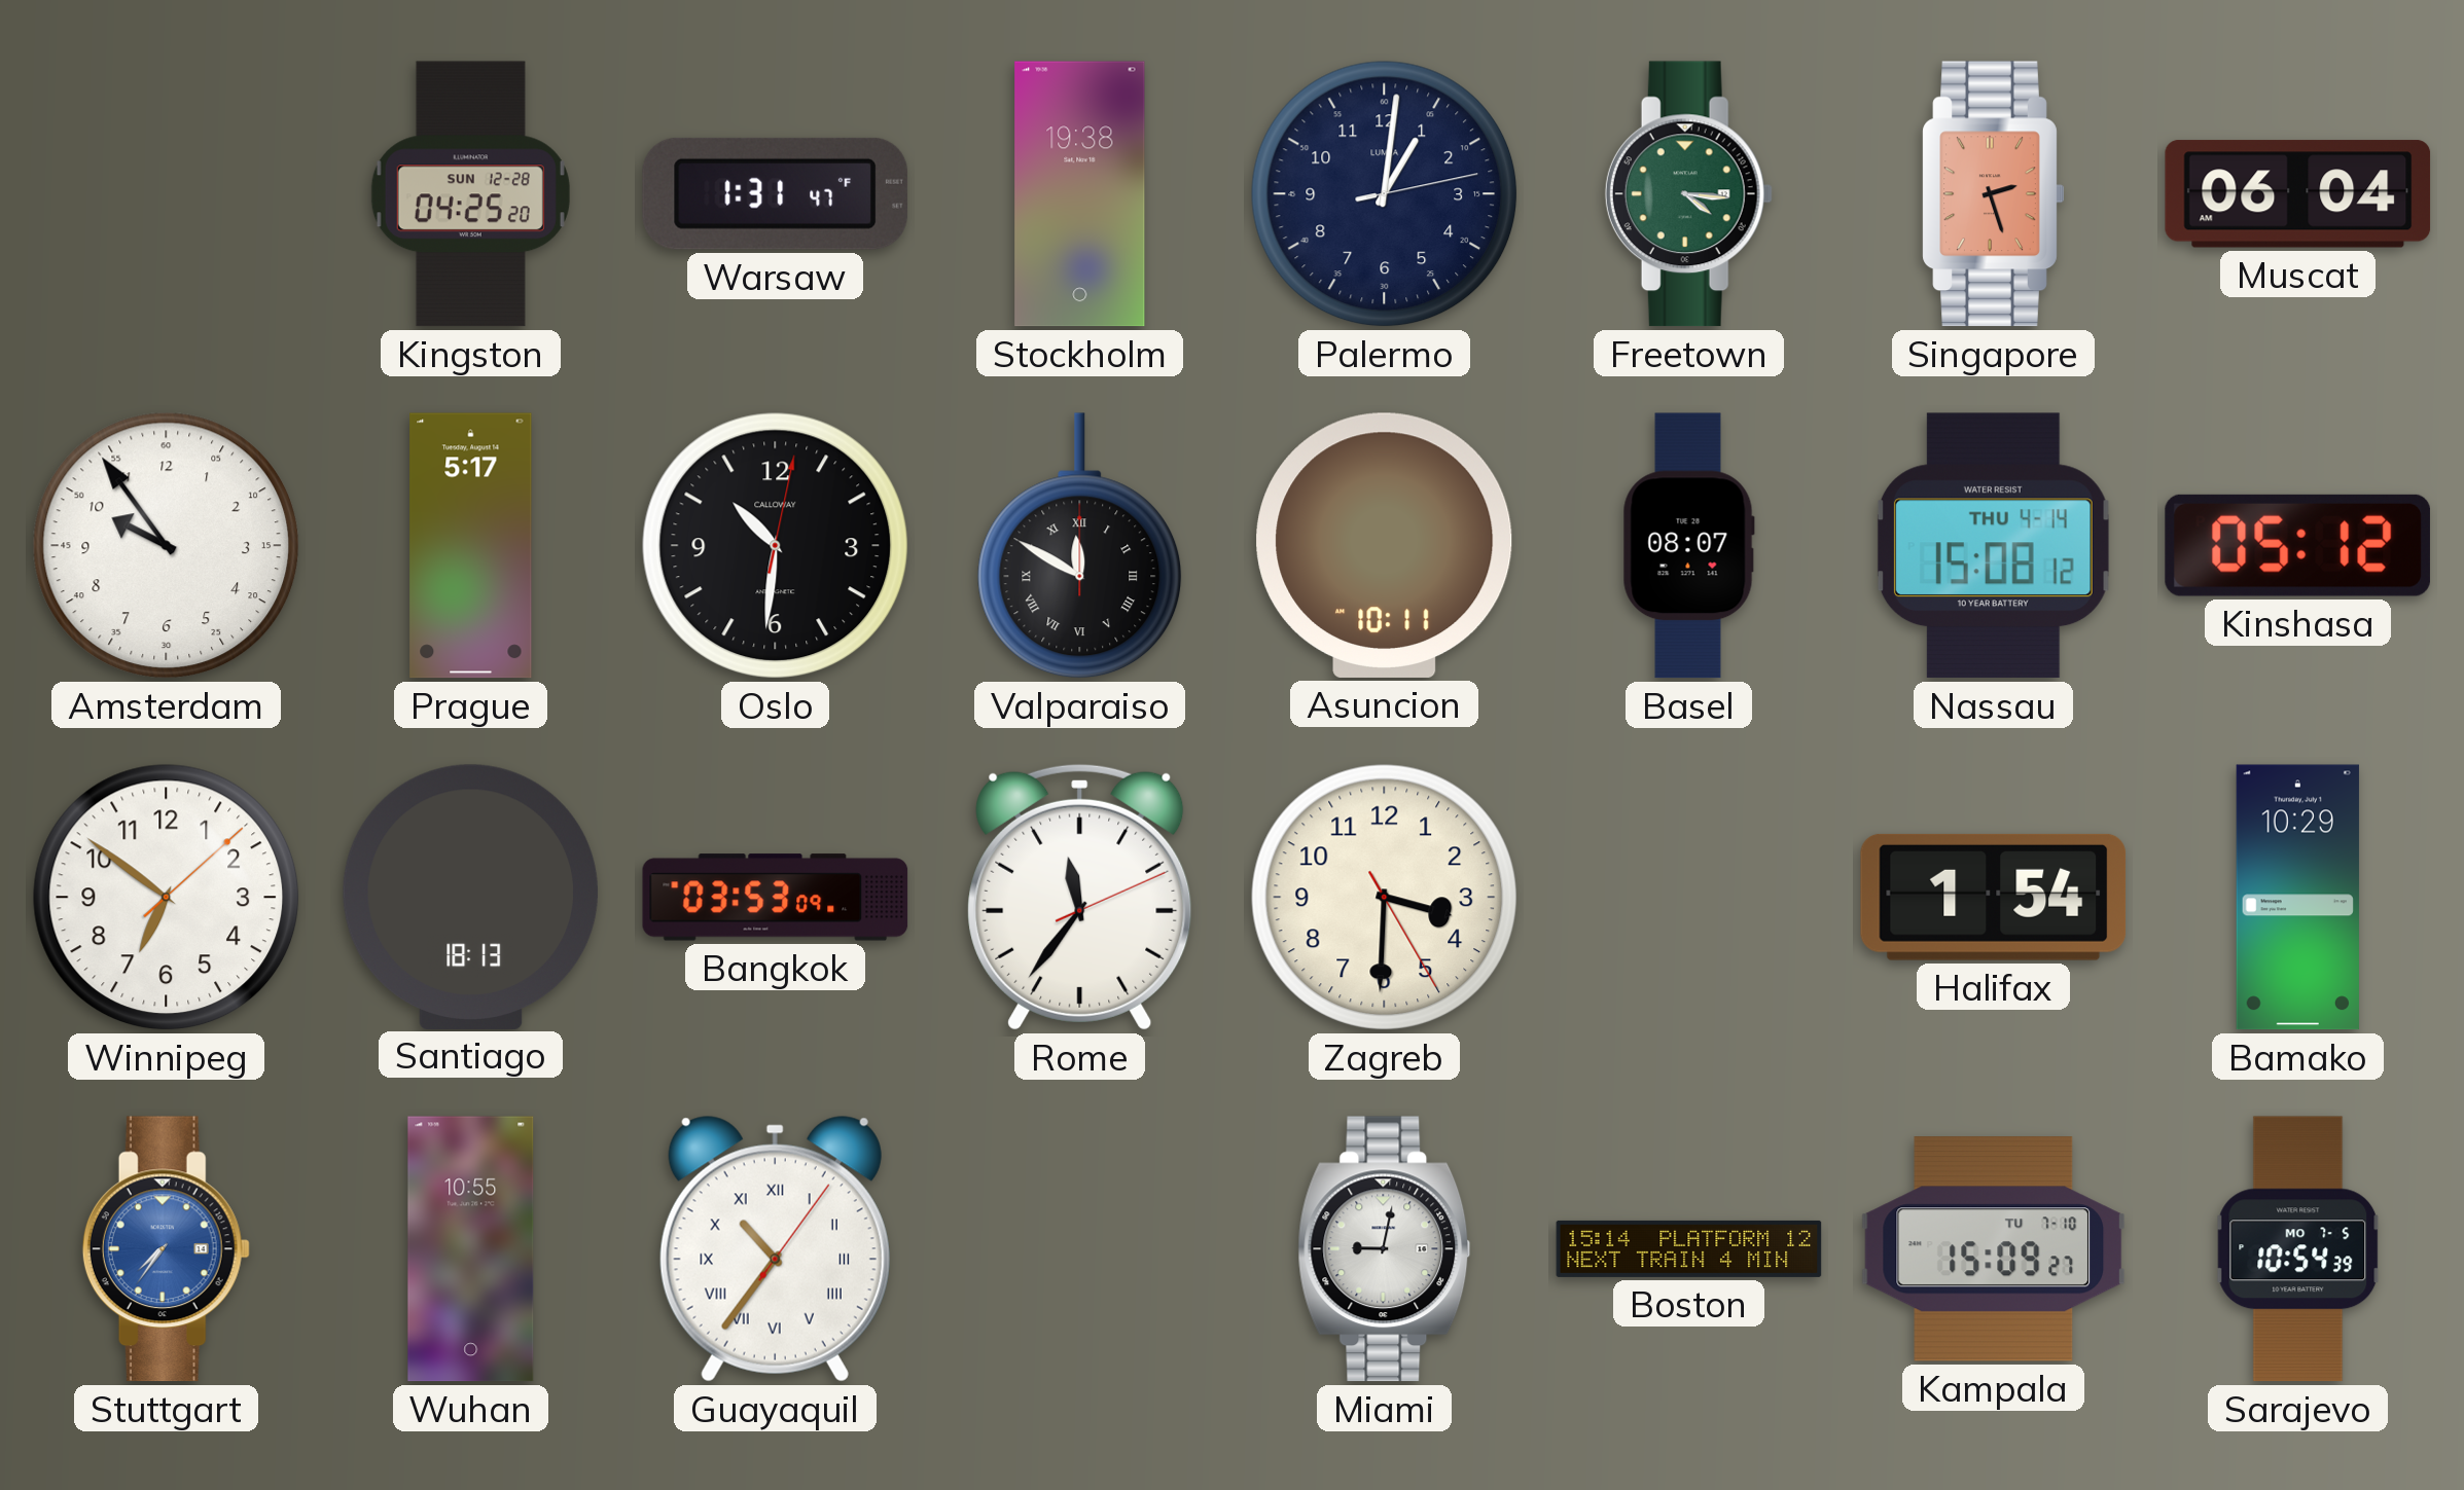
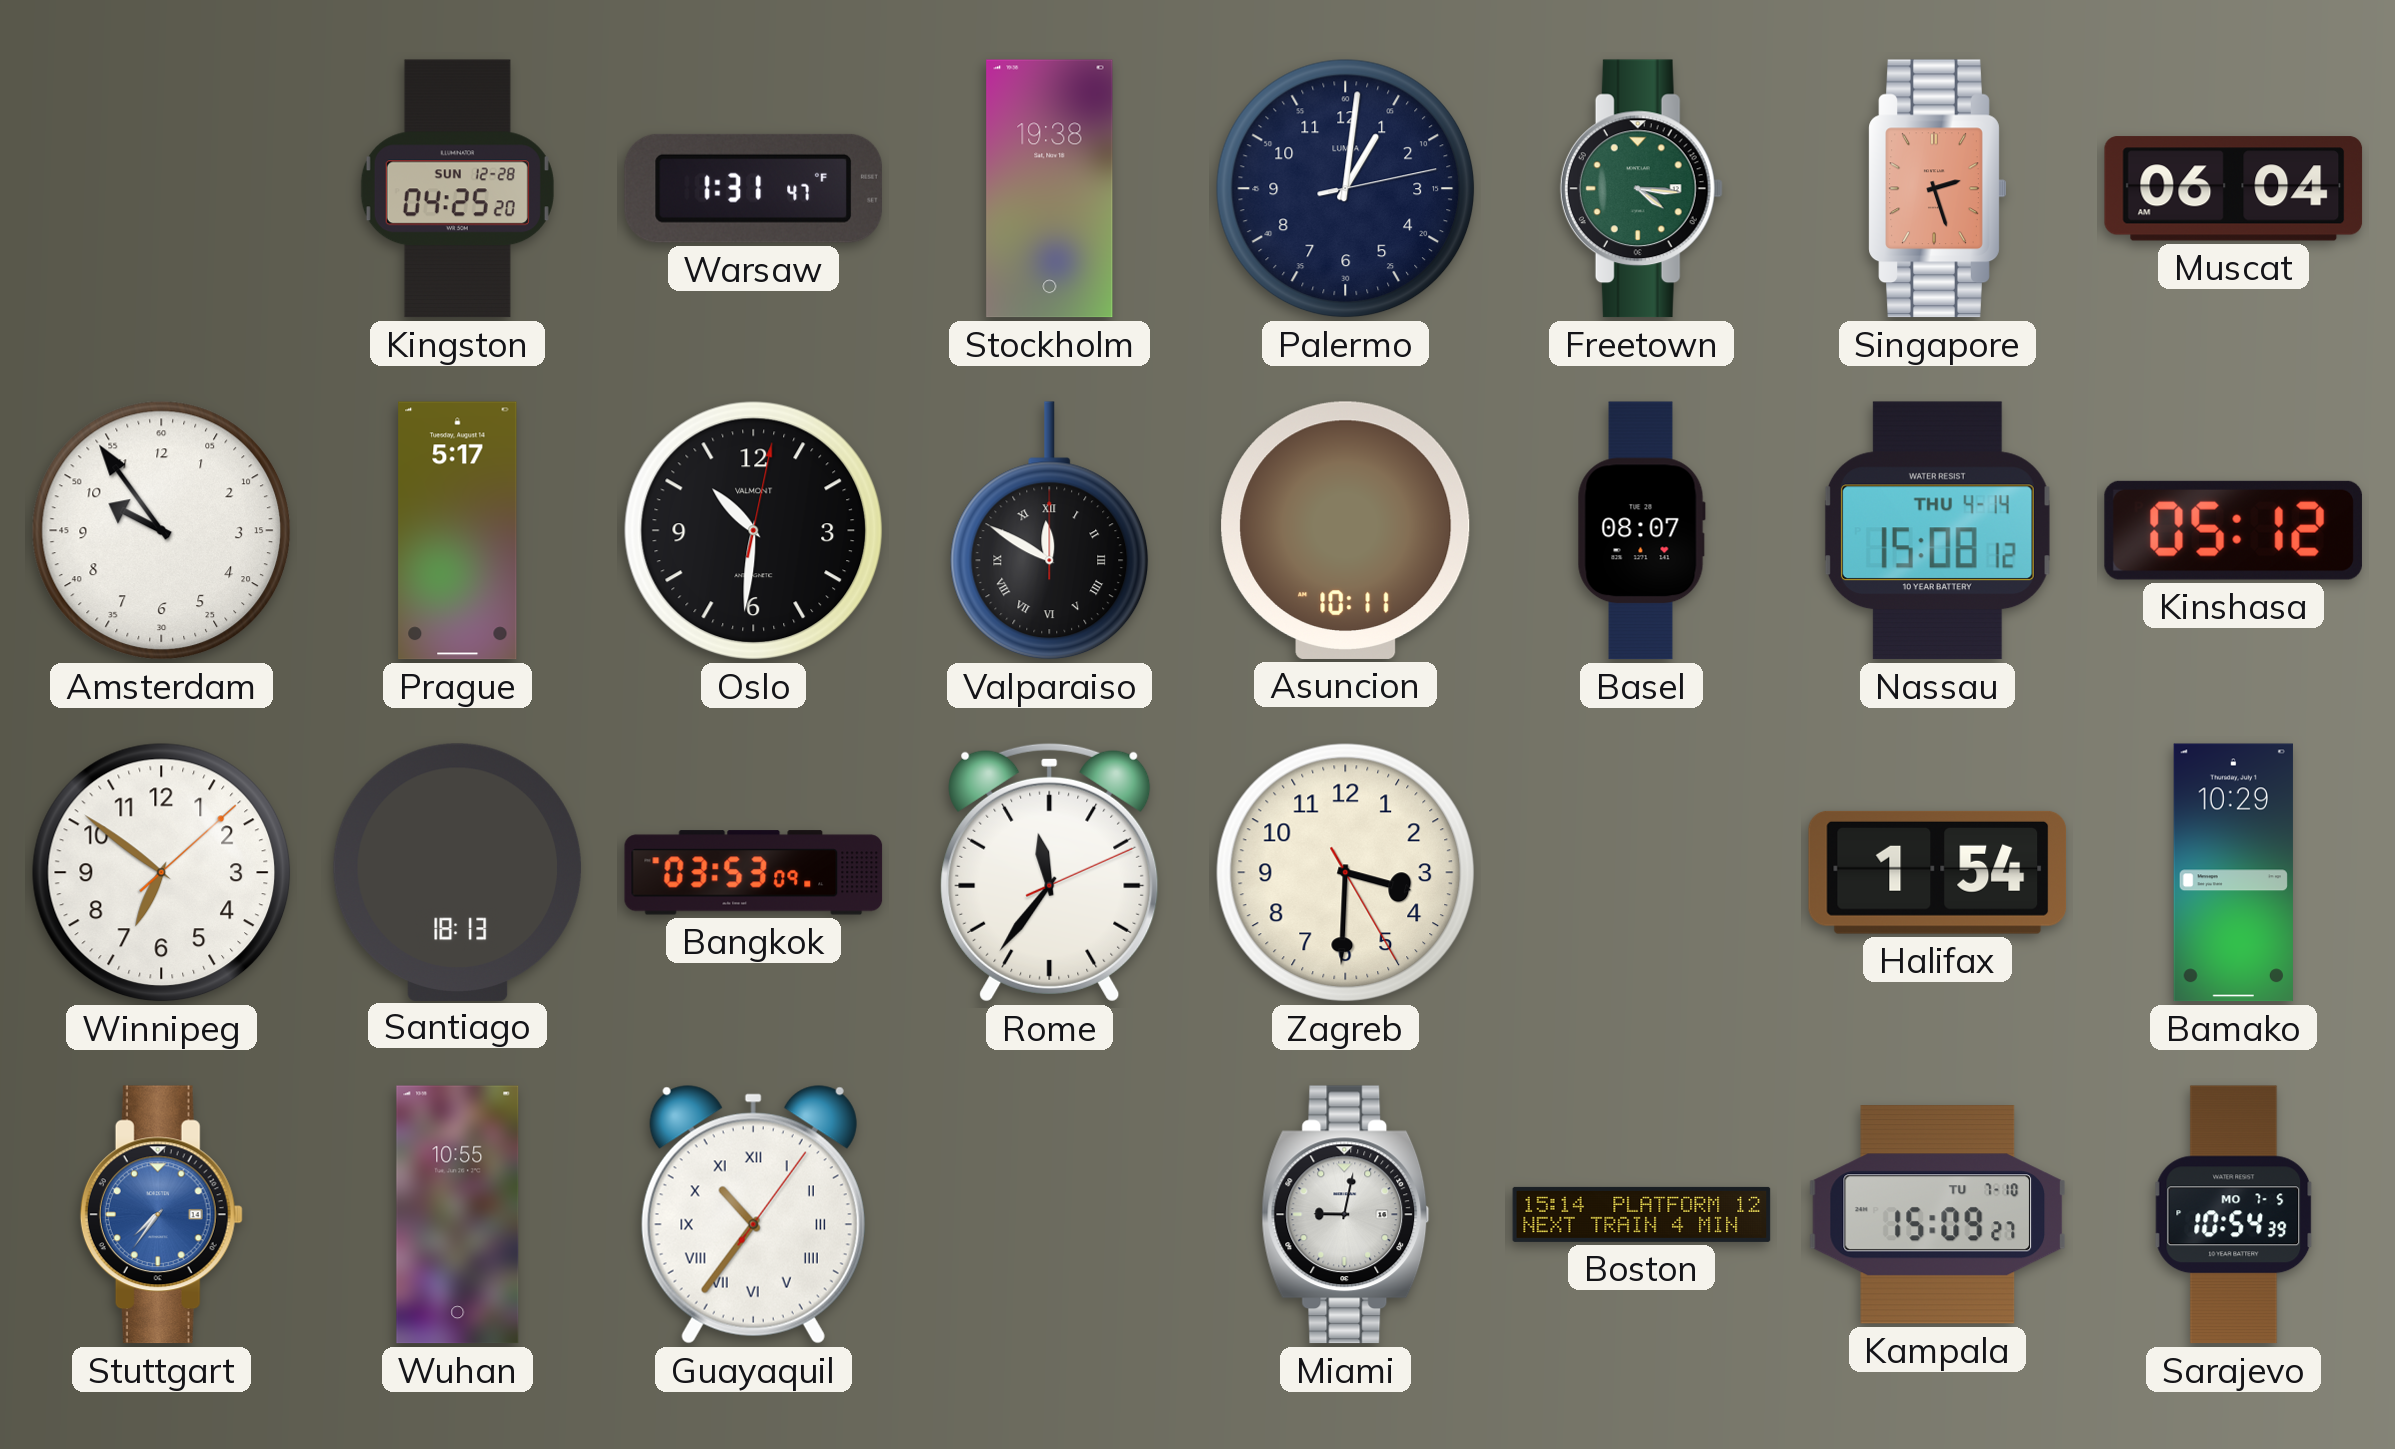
Oslo brand: CALLOWAY -> VALMONT
